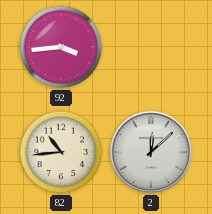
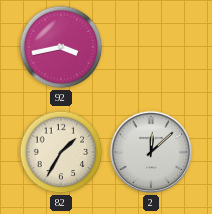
92: 3:44 -> 3:43
82: 10:44 -> 1:35
